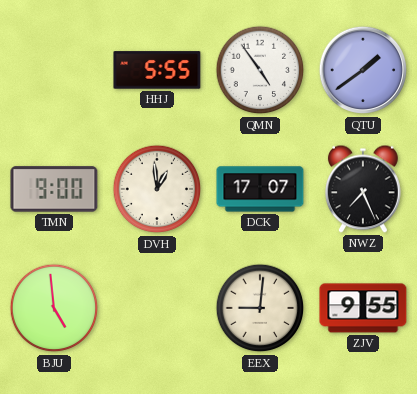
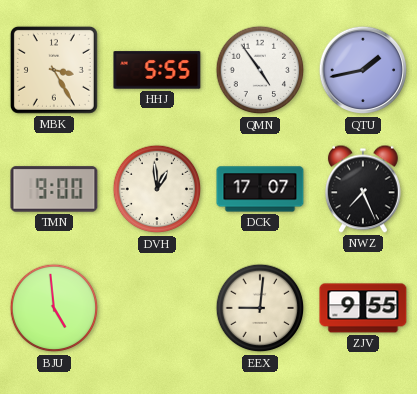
MBK: none -> 3:25
QTU: 1:39 -> 1:43
